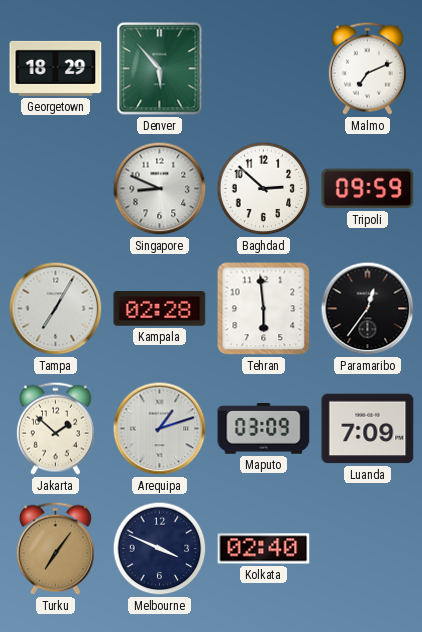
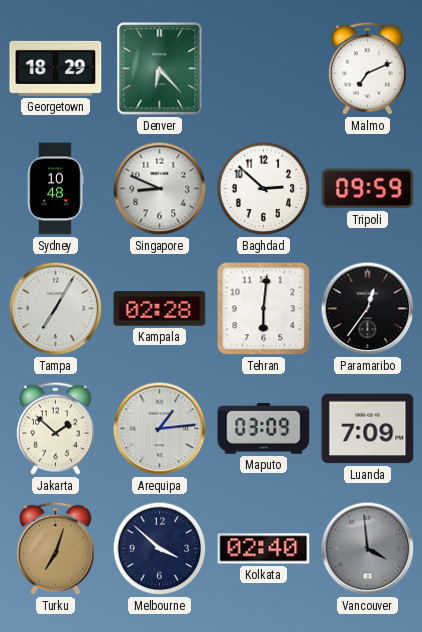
Denver: 5:53 -> 6:23
Sydney: none -> 10:48
Tehran: 5:59 -> 6:01
Arequipa: 1:12 -> 1:14
Turku: 7:06 -> 7:03
Melbourne: 3:49 -> 3:52
Vancouver: none -> 3:59
